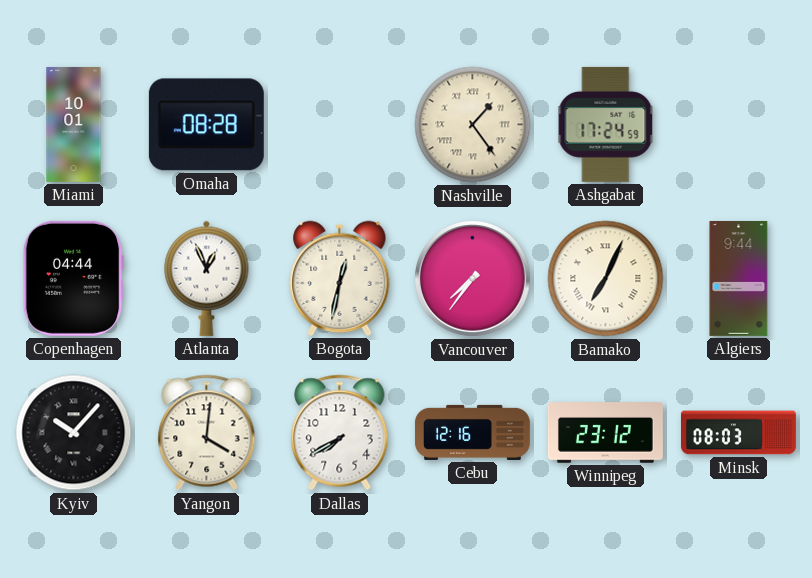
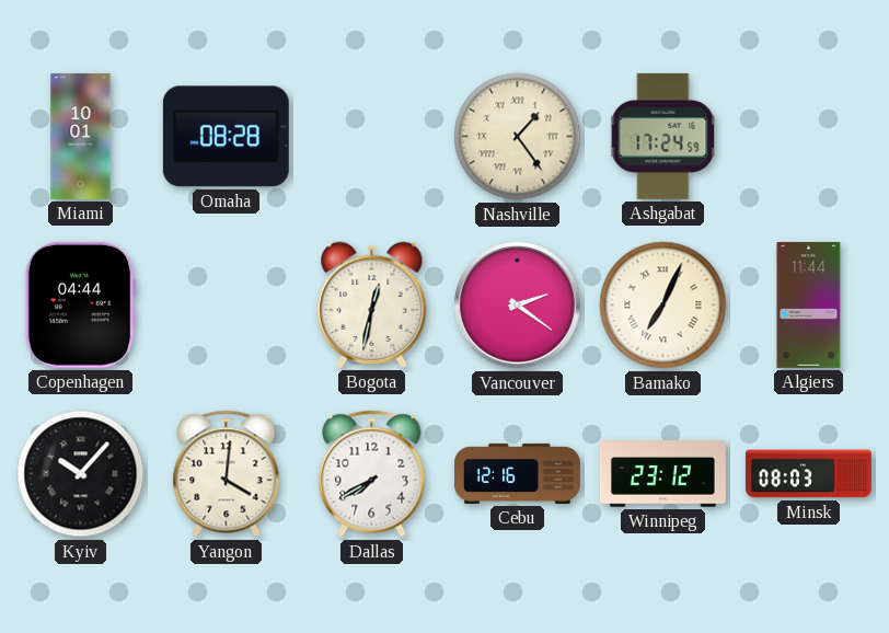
Atlanta: 12:56 -> none
Vancouver: 7:36 -> 2:21
Algiers: 9:44 -> 11:44
